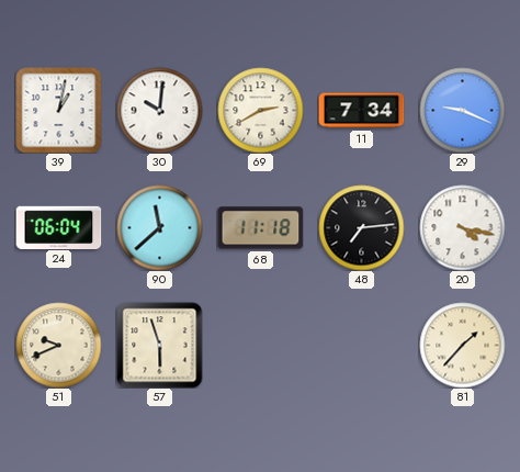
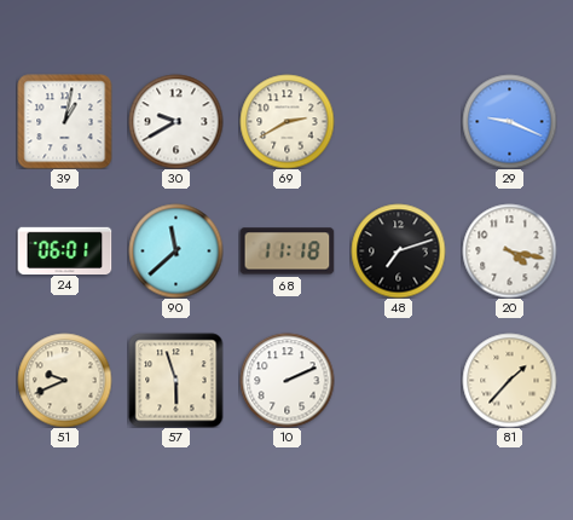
30: 10:01 -> 9:40
11: 7:34 -> none
24: 06:04 -> 06:01
48: 7:14 -> 7:12
10: none -> 2:11
